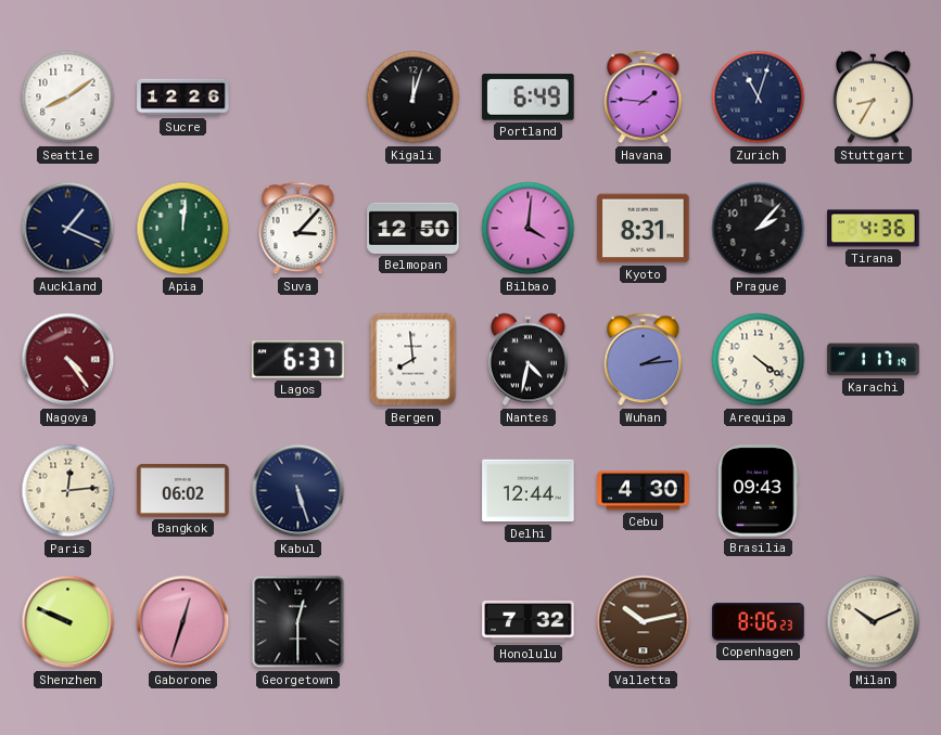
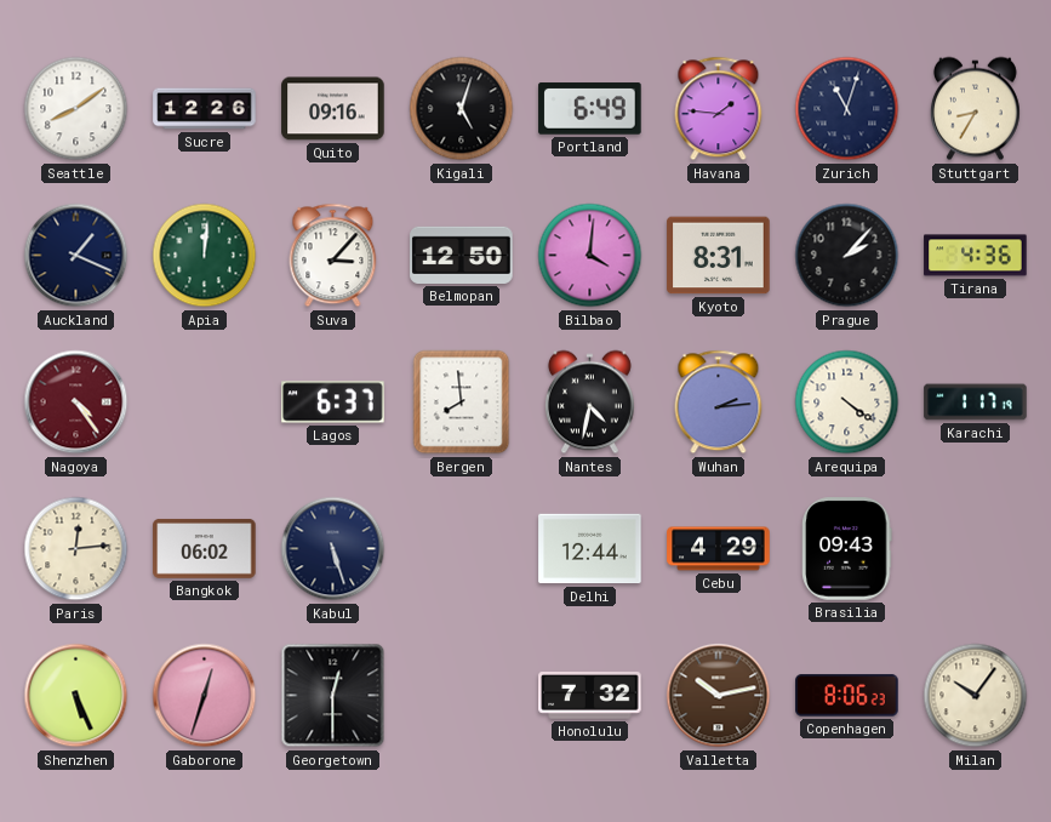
Quito: none -> 09:16
Kigali: 12:03 -> 5:03
Cebu: 4:30 -> 4:29
Shenzhen: 9:49 -> 5:26
Milan: 10:11 -> 10:06
